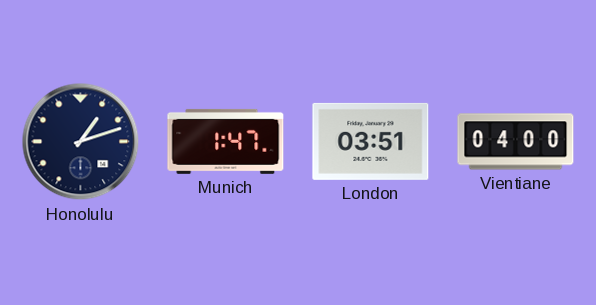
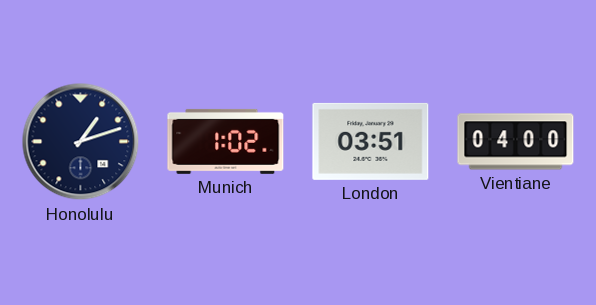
Munich: 1:47 -> 1:02
